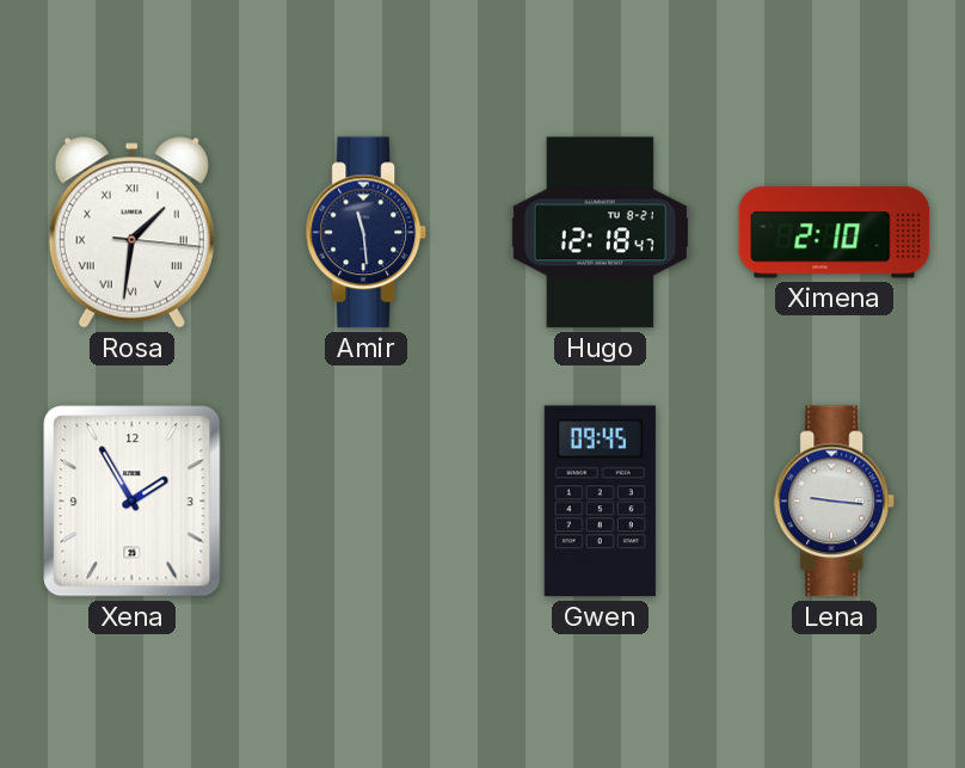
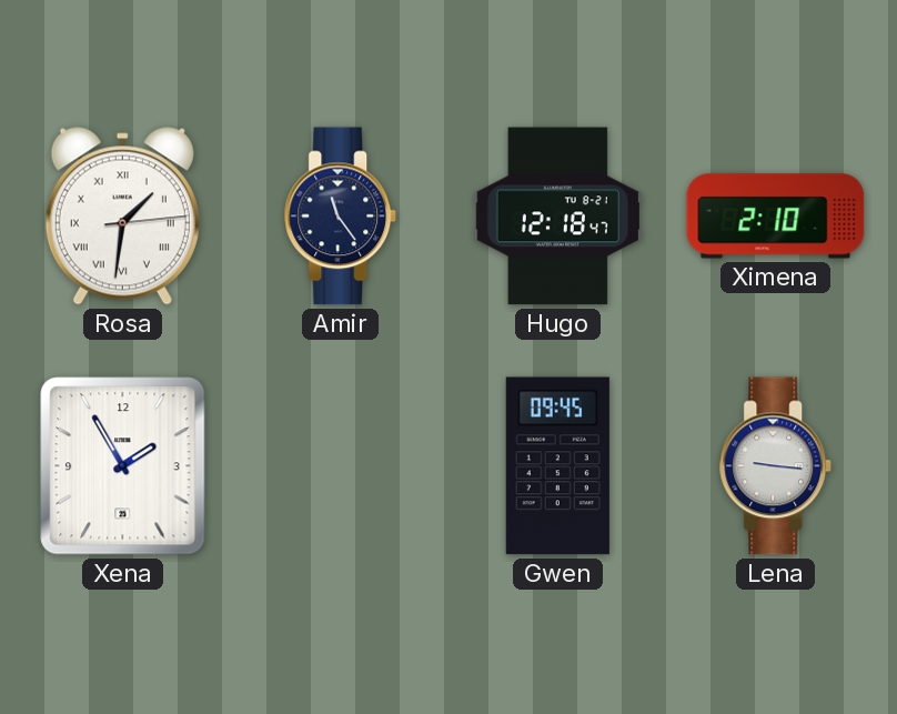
Rosa: 1:31:16 -> 1:31:14
Amir: 11:29 -> 11:24
